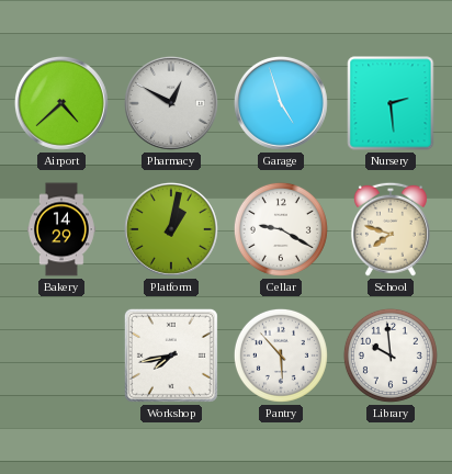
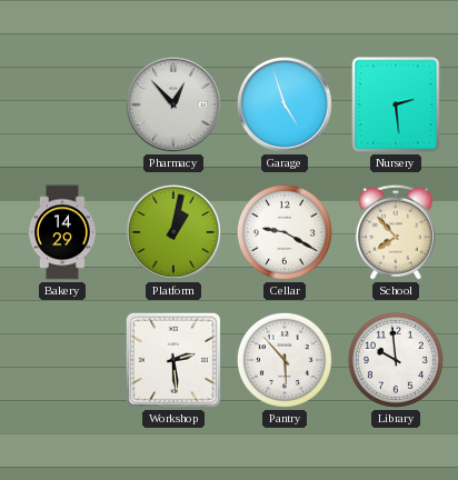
Airport: 4:38 -> none
Pharmacy: 12:50 -> 12:53
School: 7:48 -> 7:53
Workshop: 7:43 -> 2:29
